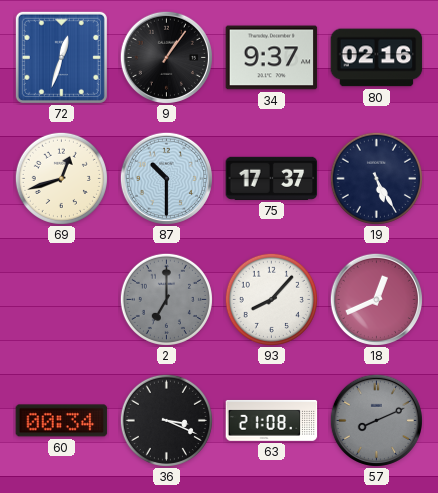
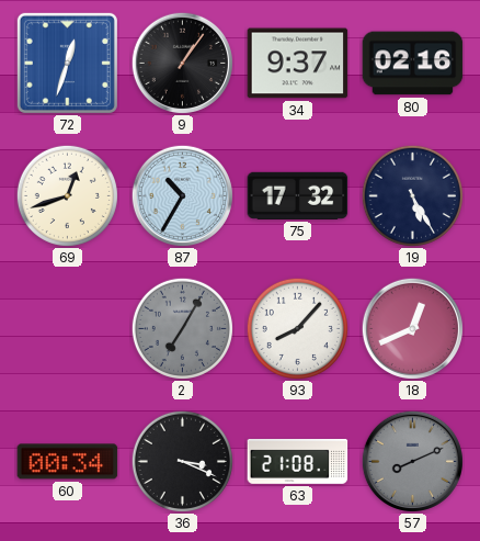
87: 10:30 -> 10:35
75: 17:37 -> 17:32
2: 7:00 -> 7:05
